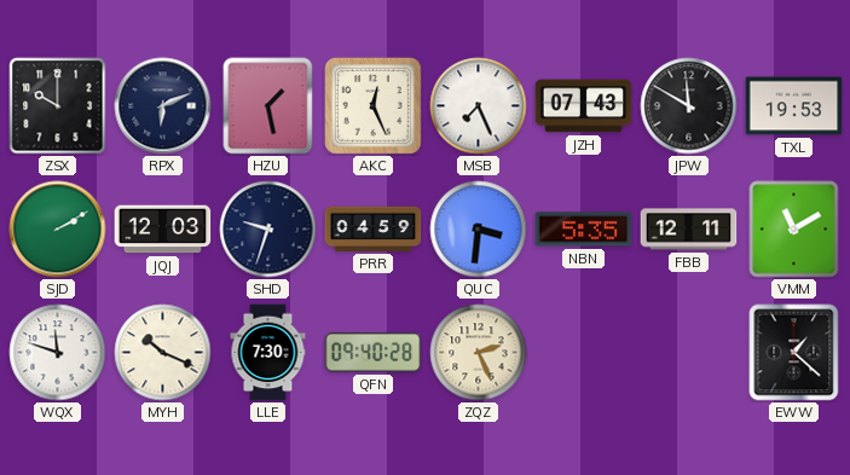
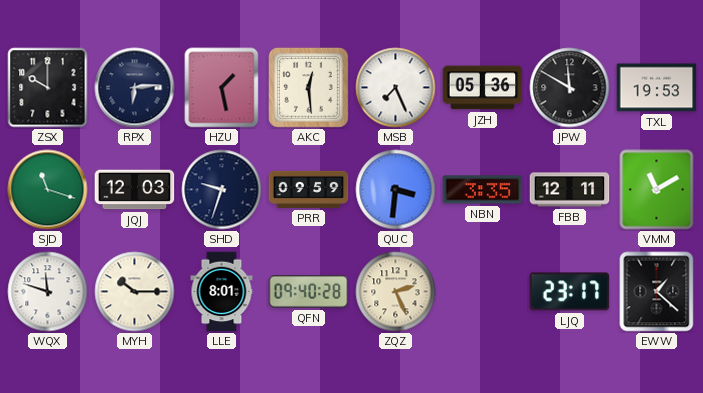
RPX: 6:11 -> 6:14
AKC: 12:26 -> 12:29
JZH: 07:43 -> 05:36
SJD: 2:10 -> 11:18
PRR: 04:59 -> 09:59
NBN: 5:35 -> 3:35
MYH: 10:19 -> 10:15
LLE: 7:30 -> 8:01
LJQ: none -> 23:17
